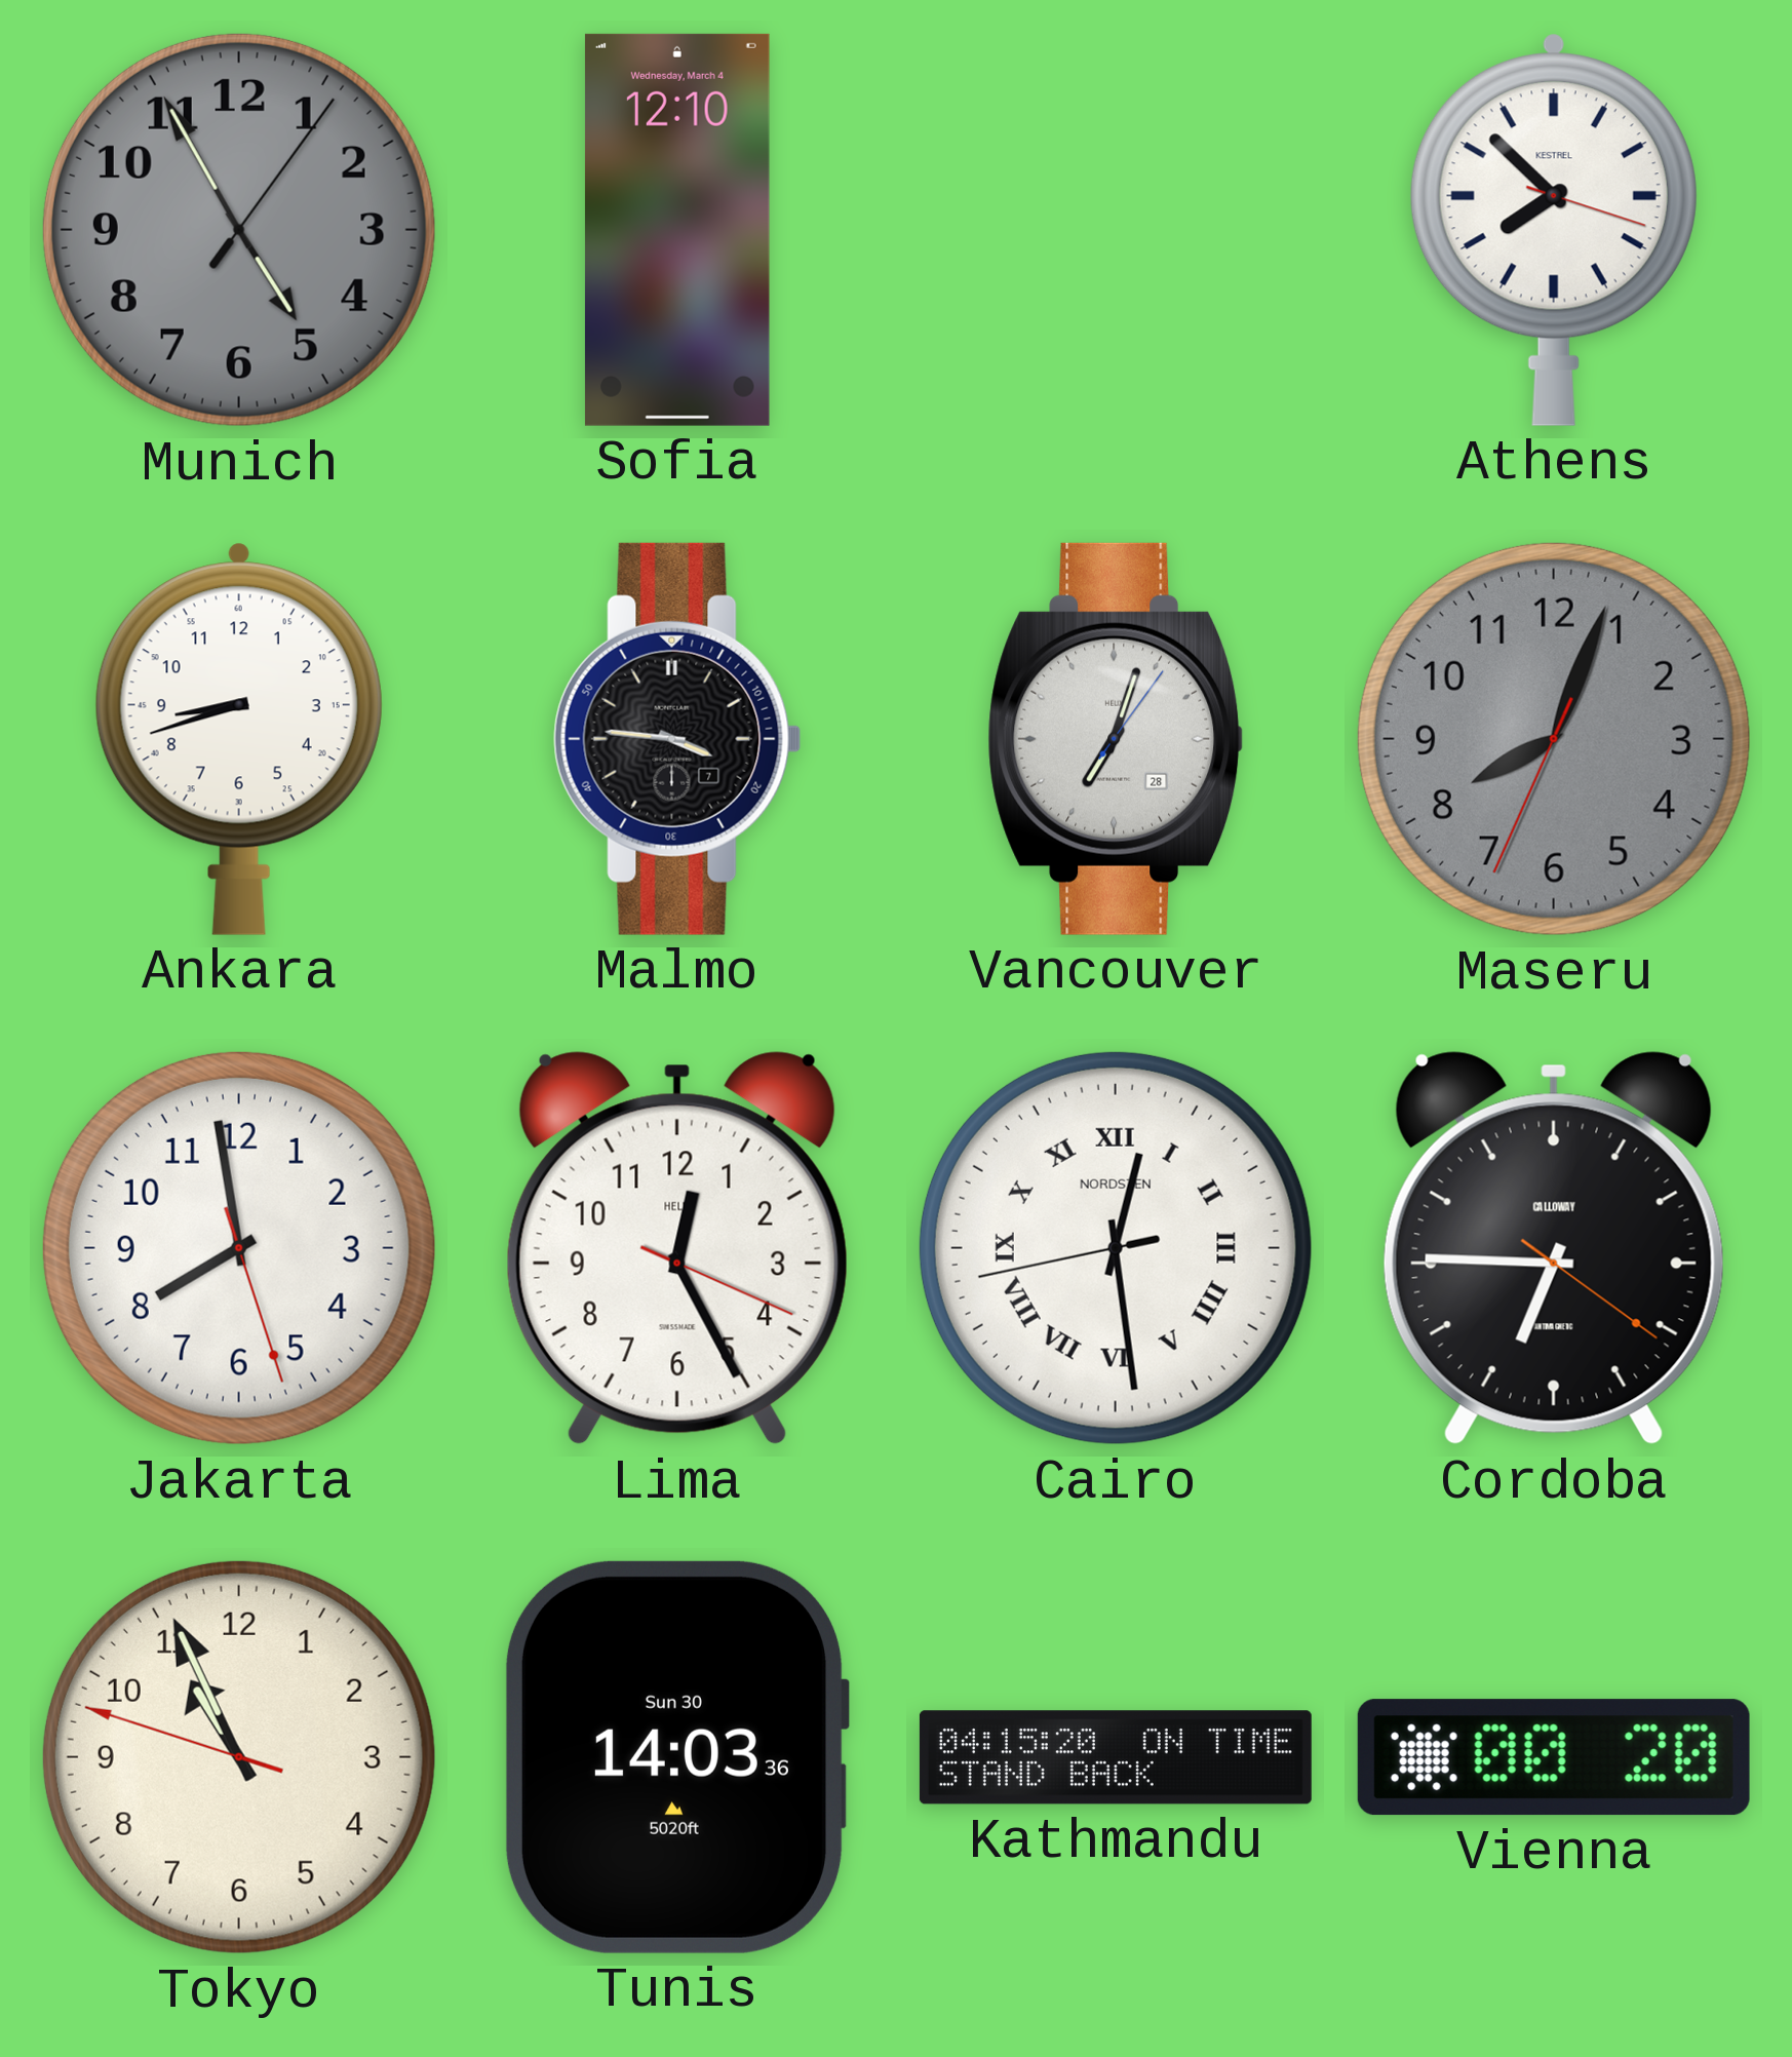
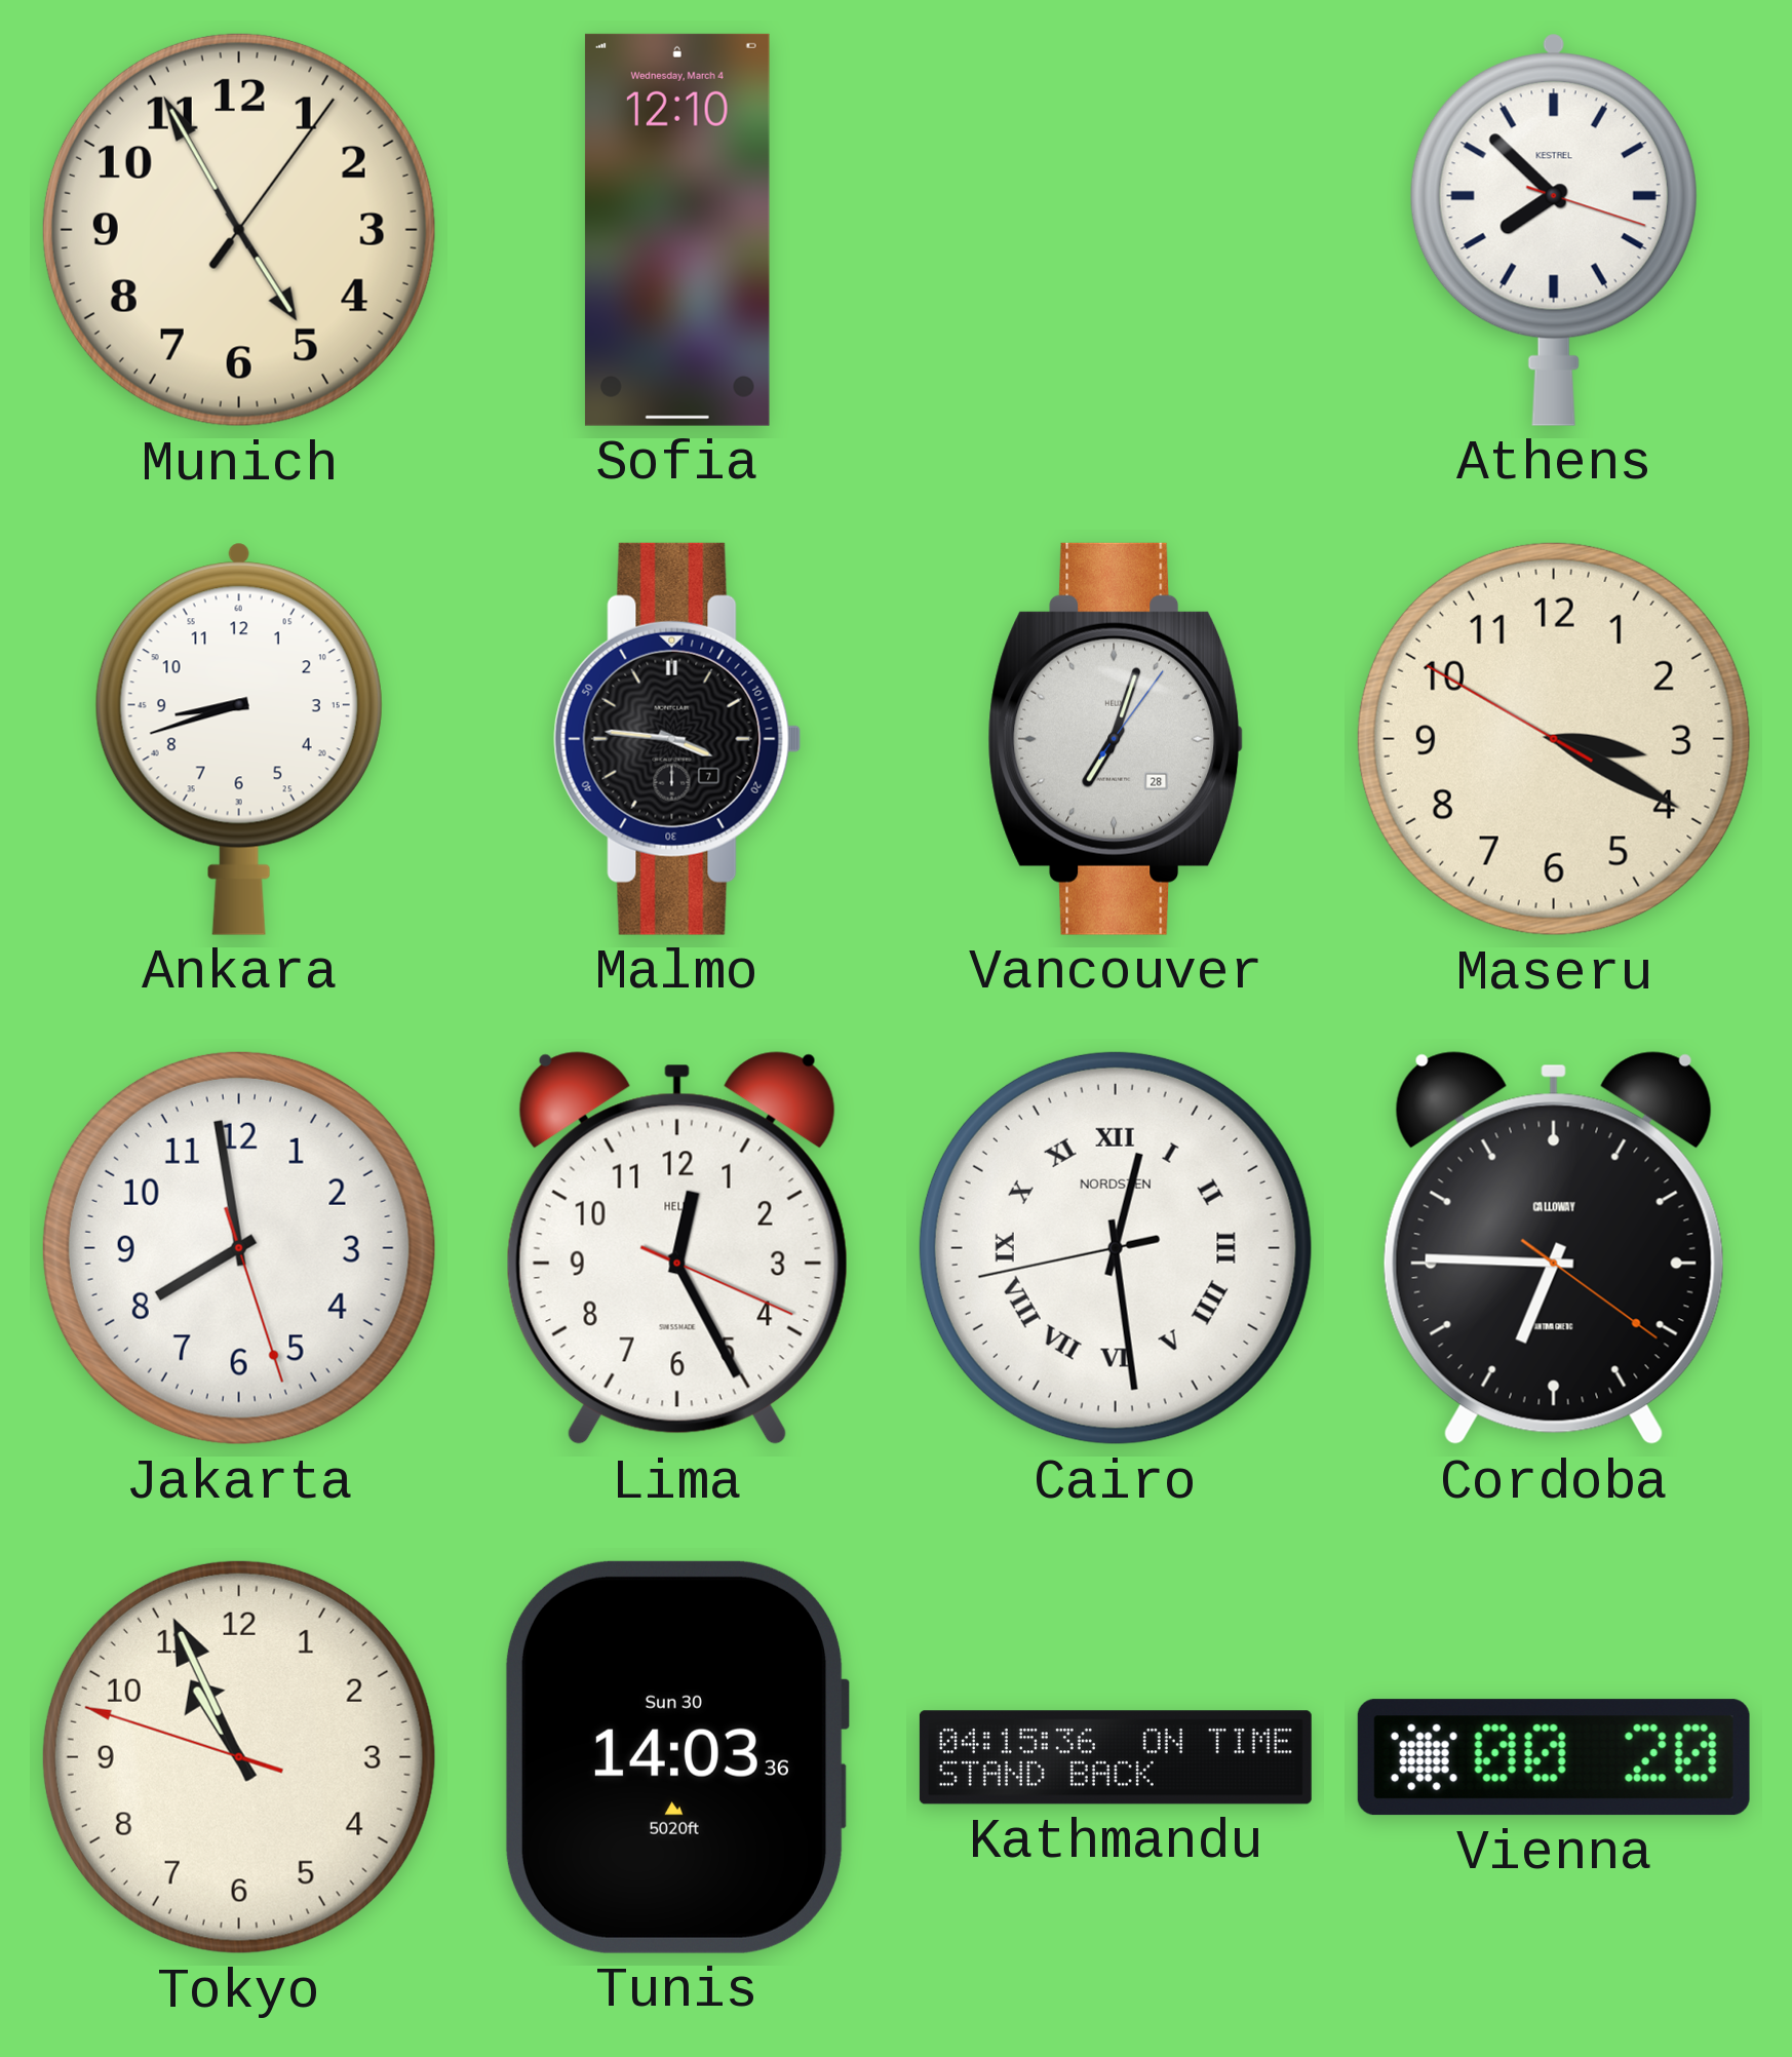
Munich dial: grey -> cream
Maseru: 8:03 -> 3:19
Maseru dial: grey -> cream
Kathmandu: 04:15:20 -> 04:15:36
